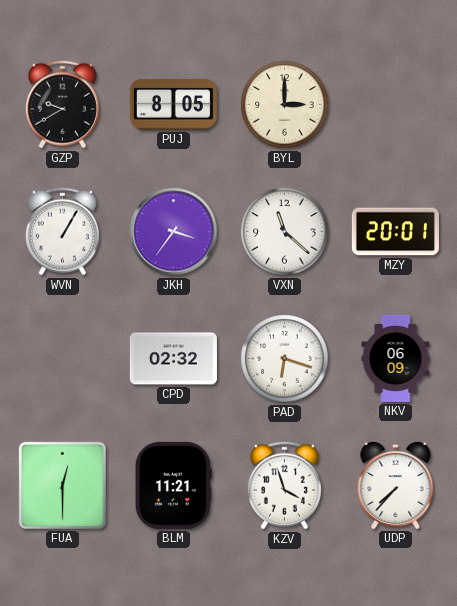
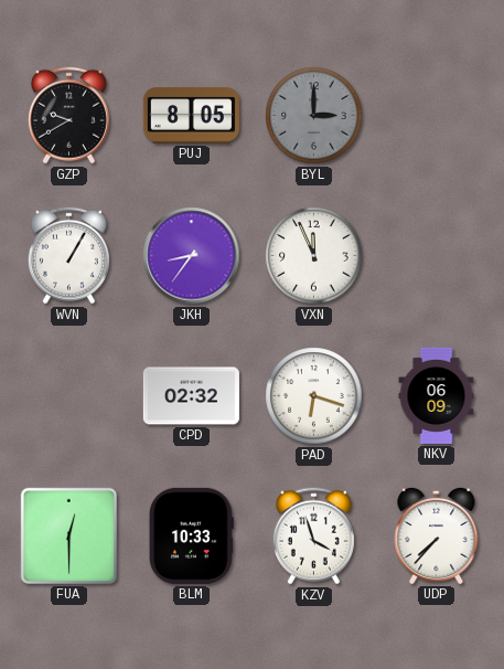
BYL dial: cream -> grey
JKH: 3:36 -> 8:36
VXN: 11:22 -> 11:56
MZY: 20:01 -> none
BLM: 11:21 -> 10:33
